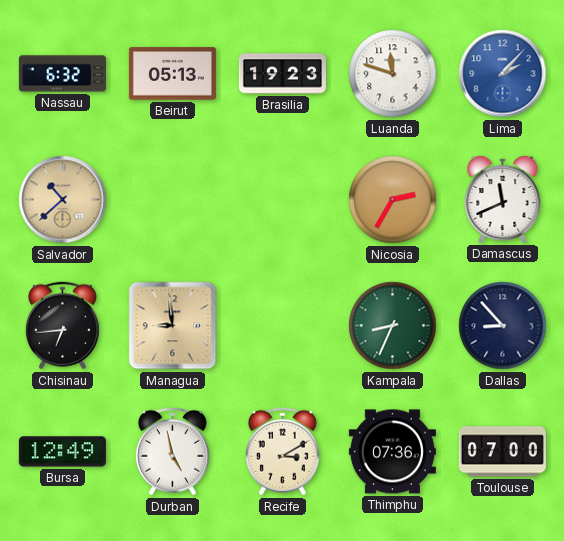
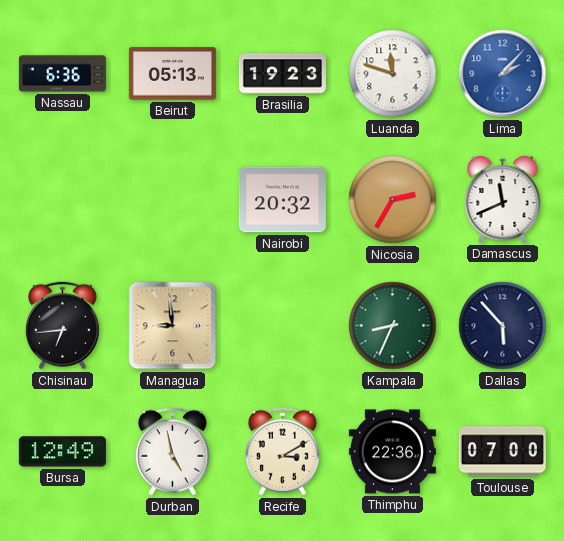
Nassau: 6:32 -> 6:36
Salvador: 10:38 -> none
Nairobi: none -> 20:32
Dallas: 8:53 -> 5:53
Thimphu: 07:36 -> 22:36
